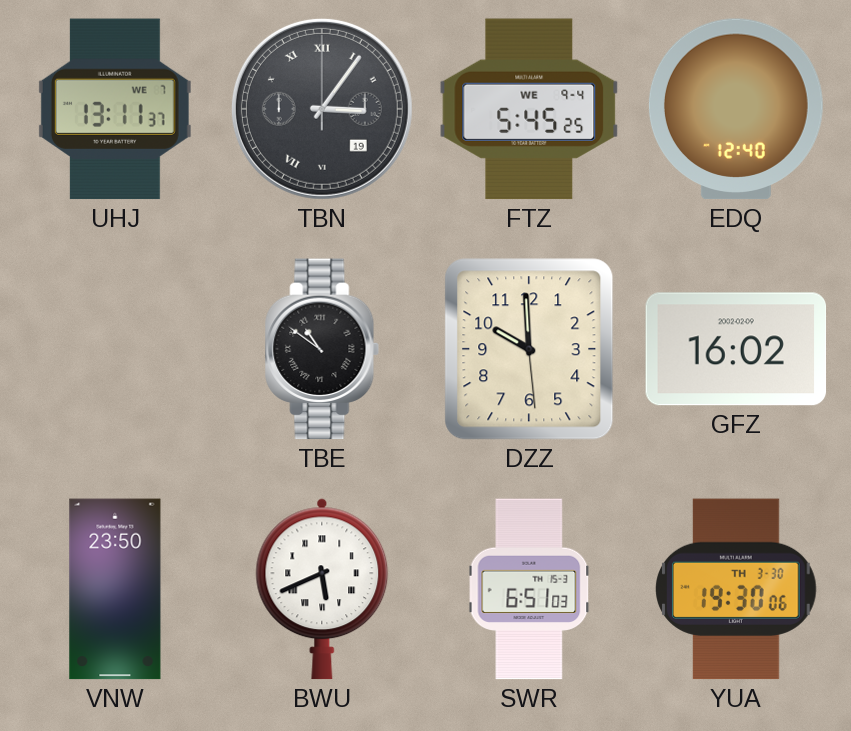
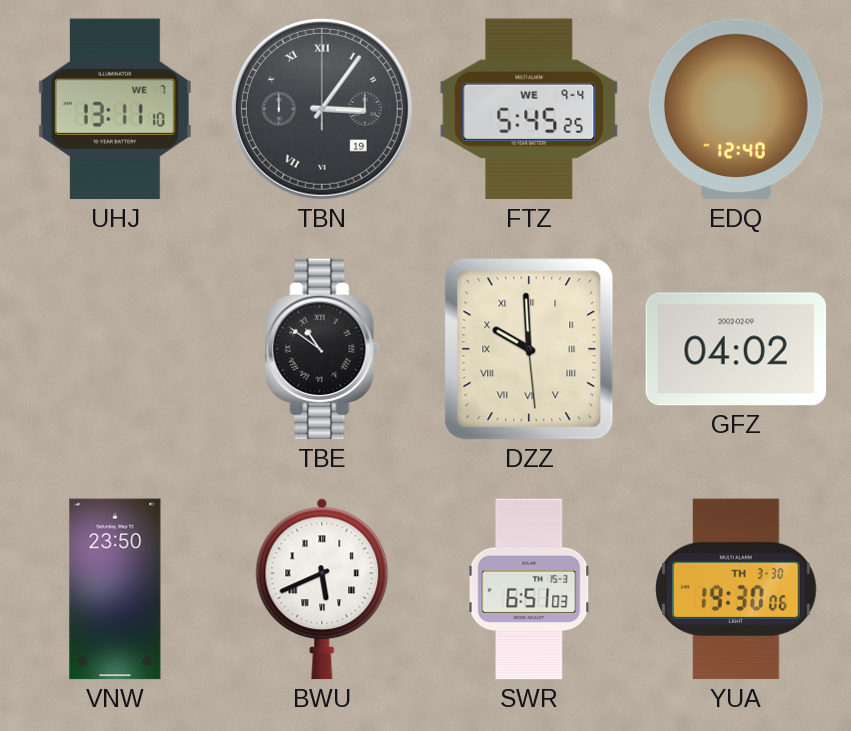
UHJ: 13:11:37 -> 13:11:10
DZZ numerals: Arabic -> Roman
GFZ: 16:02 -> 04:02
